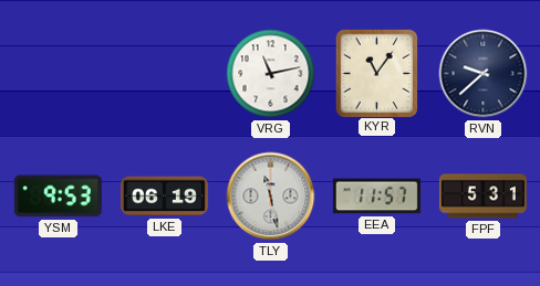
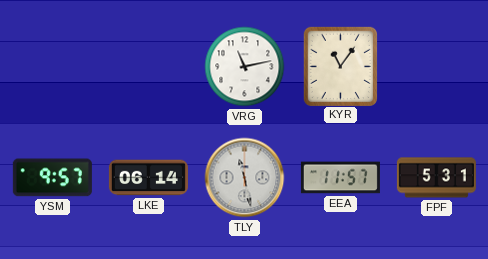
RVN: 9:38 -> none
YSM: 9:53 -> 9:57
LKE: 06:19 -> 06:14
